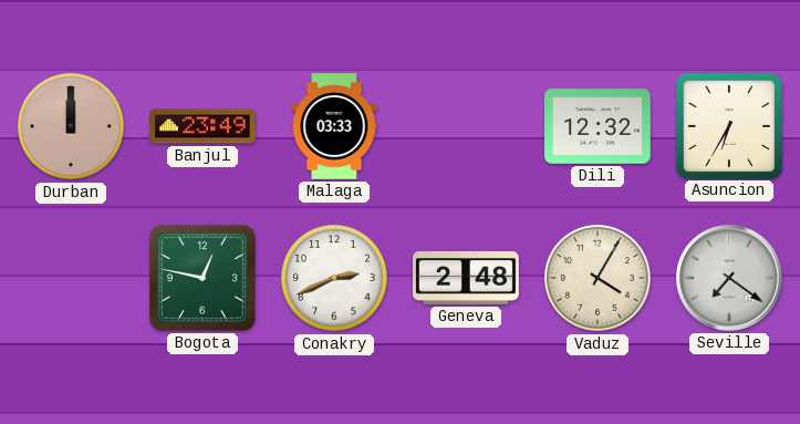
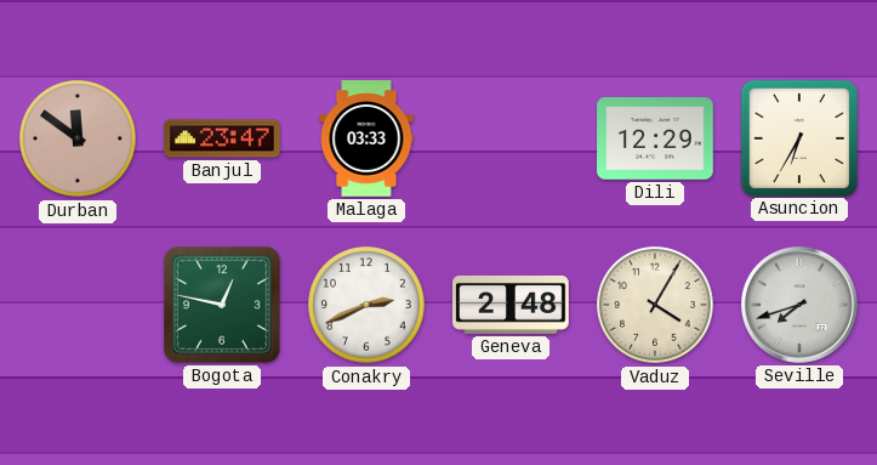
Durban: 12:00 -> 11:51
Banjul: 23:49 -> 23:47
Dili: 12:32 -> 12:29
Seville: 7:21 -> 7:42
